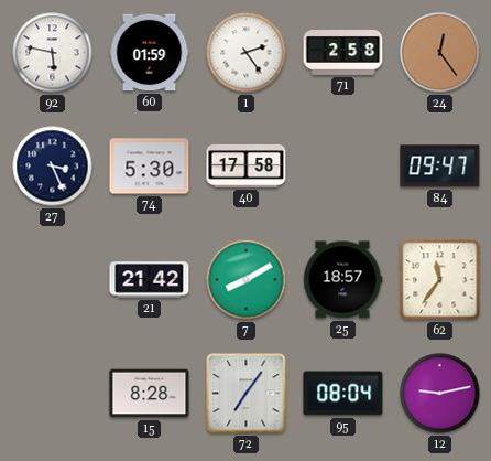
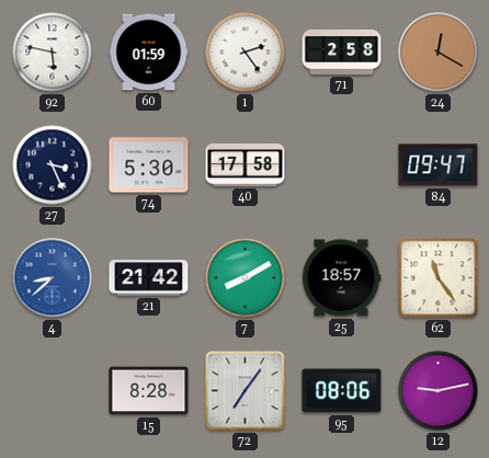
24: 12:24 -> 12:20
4: none -> 8:38
62: 11:36 -> 11:24
95: 08:04 -> 08:06
